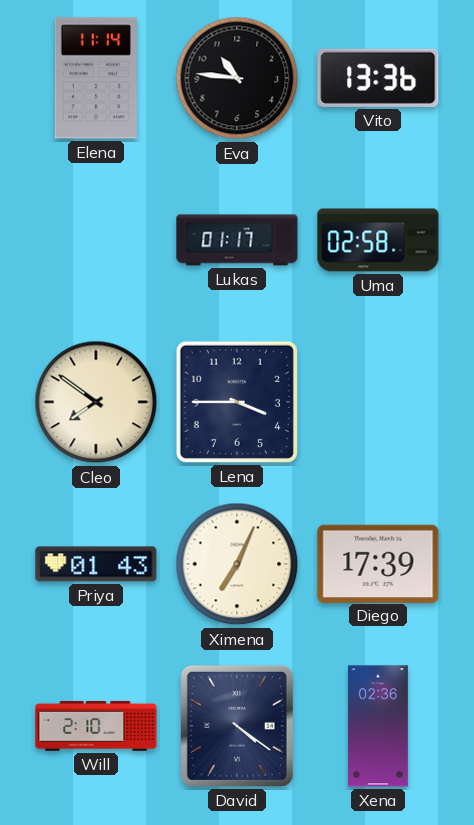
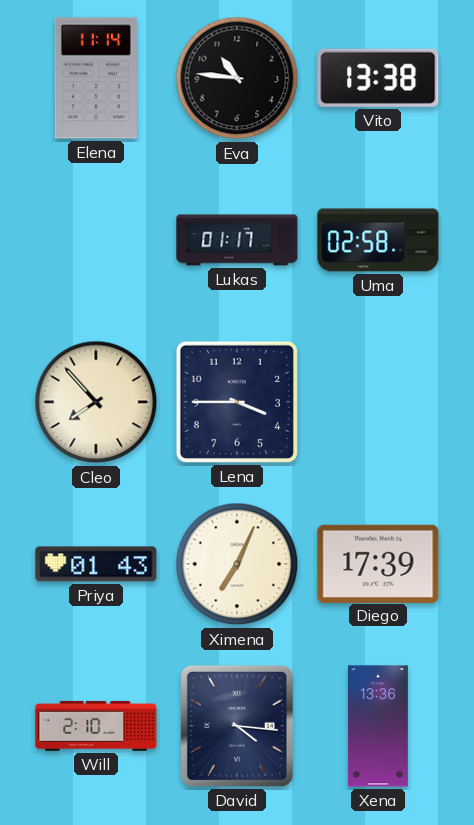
Vito: 13:36 -> 13:38
Cleo: 7:51 -> 7:53
David: 4:21 -> 4:16
Xena: 02:36 -> 13:36
